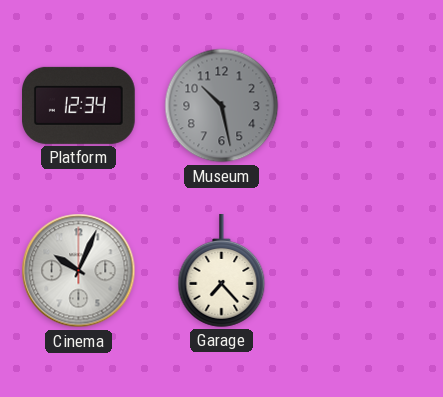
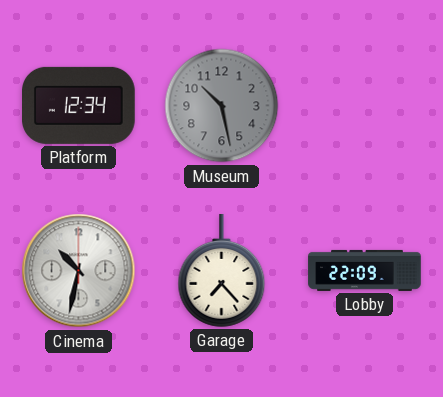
Cinema: 10:04 -> 10:32
Lobby: none -> 22:09
